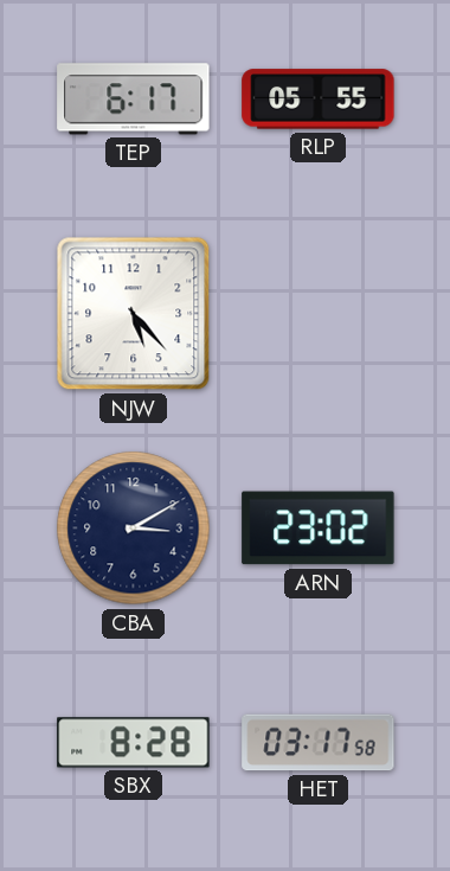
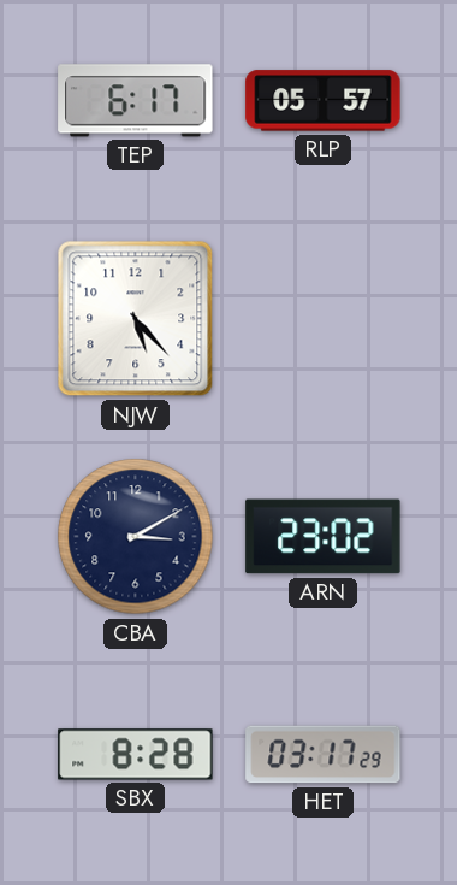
RLP: 05:55 -> 05:57
HET: 03:17:58 -> 03:17:29
